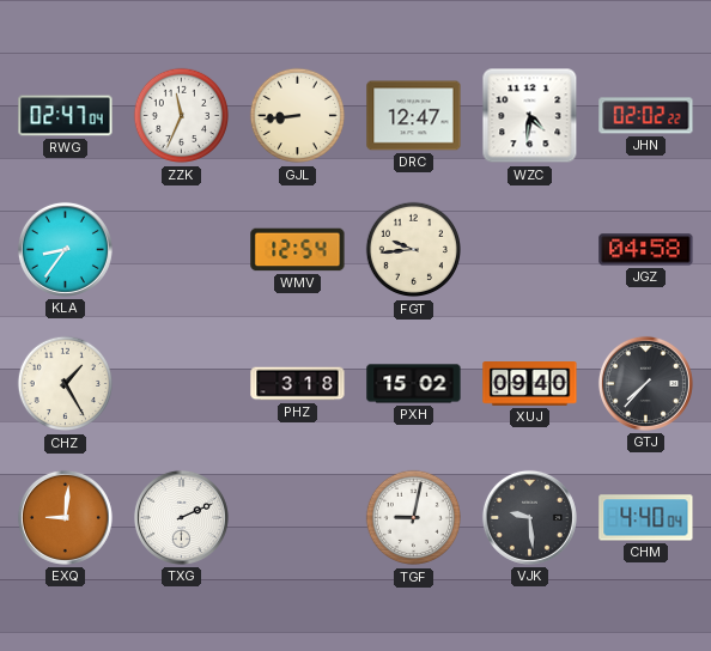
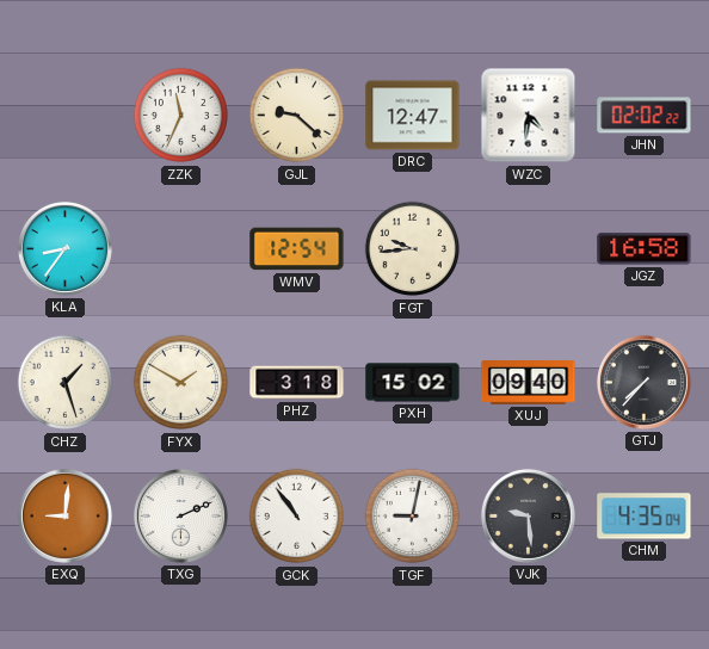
RWG: 02:47 -> none
GJL: 8:44 -> 9:22
JGZ: 04:58 -> 16:58
CHZ: 1:25 -> 1:27
FYX: none -> 1:50
GCK: none -> 10:54
CHM: 4:40 -> 4:35
